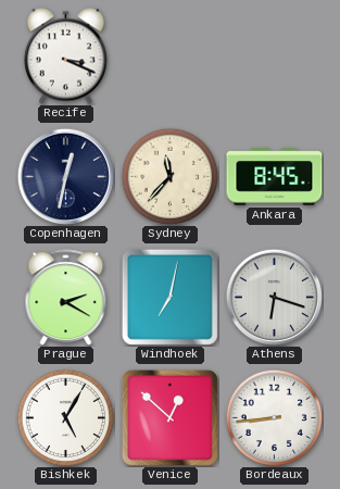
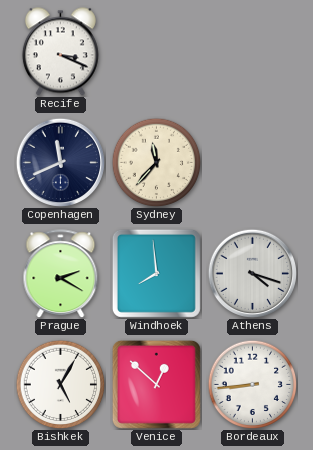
Copenhagen: 12:32 -> 11:41
Ankara: 8:45 -> none
Windhoek: 7:02 -> 7:59
Athens: 6:18 -> 4:18
